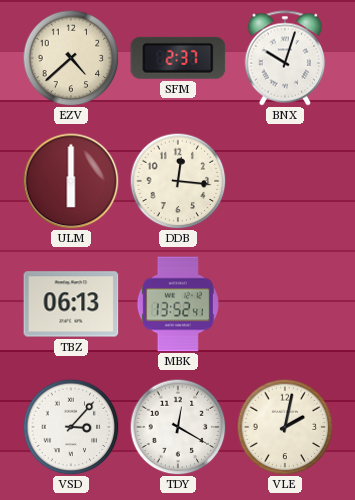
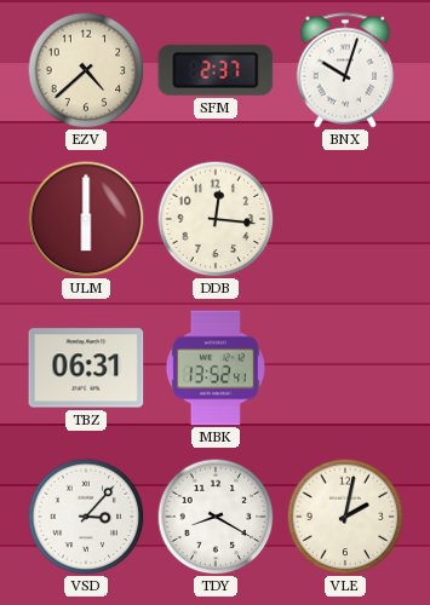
TBZ: 06:13 -> 06:31
TDY: 12:20 -> 8:20
